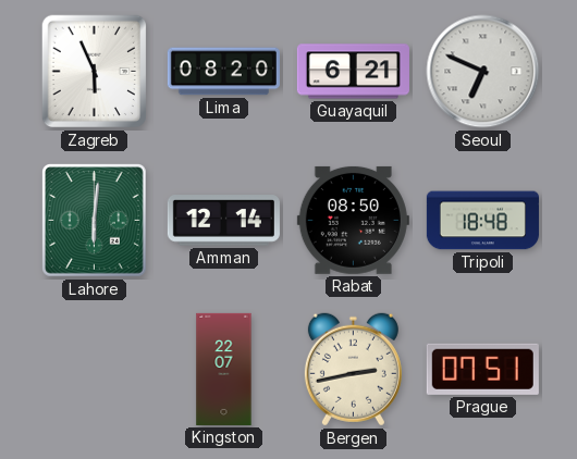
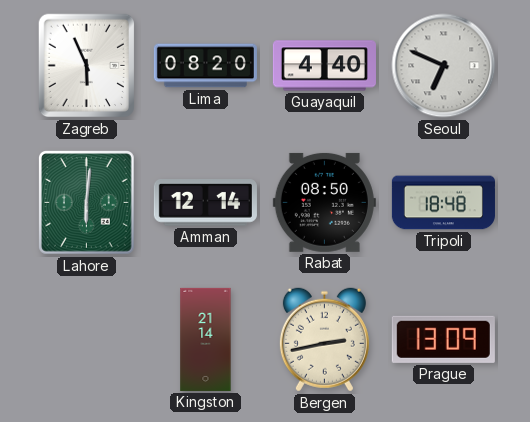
Guayaquil: 6:21 -> 4:40
Kingston: 22:07 -> 21:14
Prague: 07:51 -> 13:09
